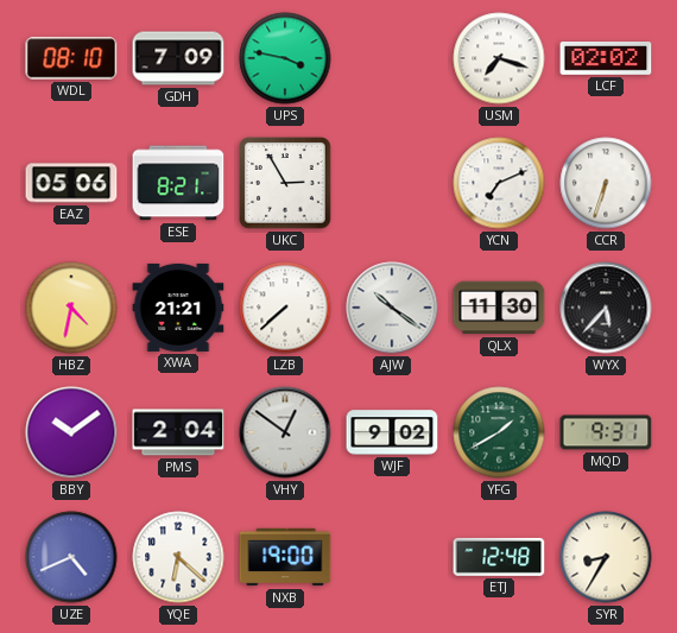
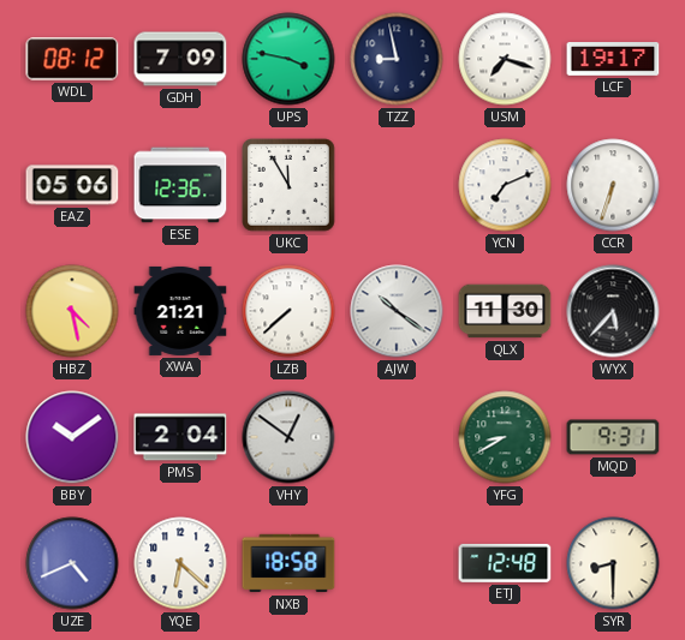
WDL: 08:10 -> 08:12
TZZ: none -> 8:58
LCF: 02:02 -> 19:17
ESE: 8:21 -> 12:36
UKC: 2:55 -> 11:55
HBZ: 4:32 -> 4:28
WJF: 9:02 -> none
YFG: 1:40 -> 8:40
NXB: 19:00 -> 18:58
SYR: 8:35 -> 8:30
